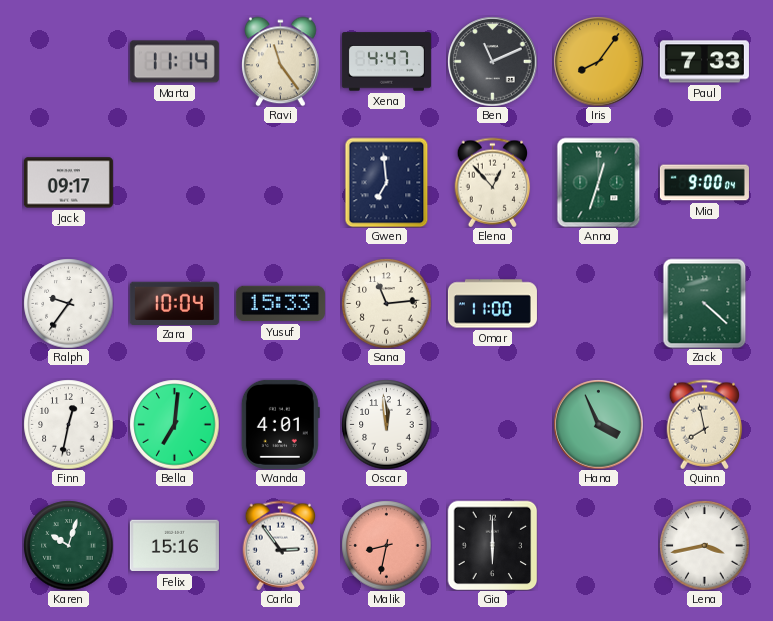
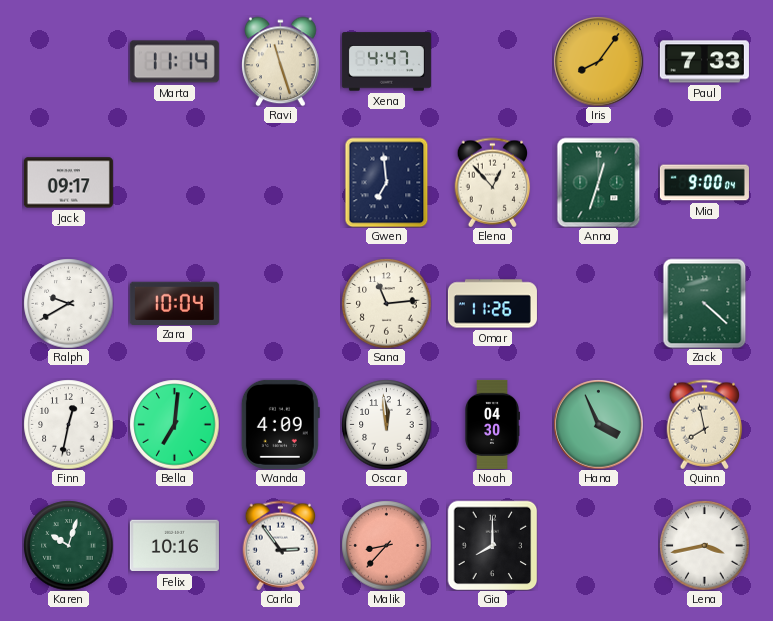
Ravi: 11:24 -> 11:27
Ben: 11:11 -> none
Ralph: 9:36 -> 9:40
Yusuf: 15:33 -> none
Omar: 11:00 -> 11:26
Wanda: 4:01 -> 4:09
Noah: none -> 04:30
Felix: 15:16 -> 10:16
Malik: 8:32 -> 8:37
Gia: 6:00 -> 8:00
